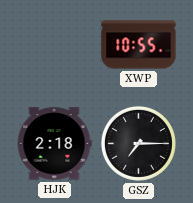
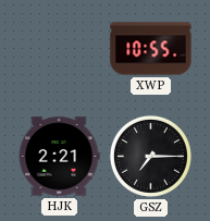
HJK: 2:18 -> 2:21
